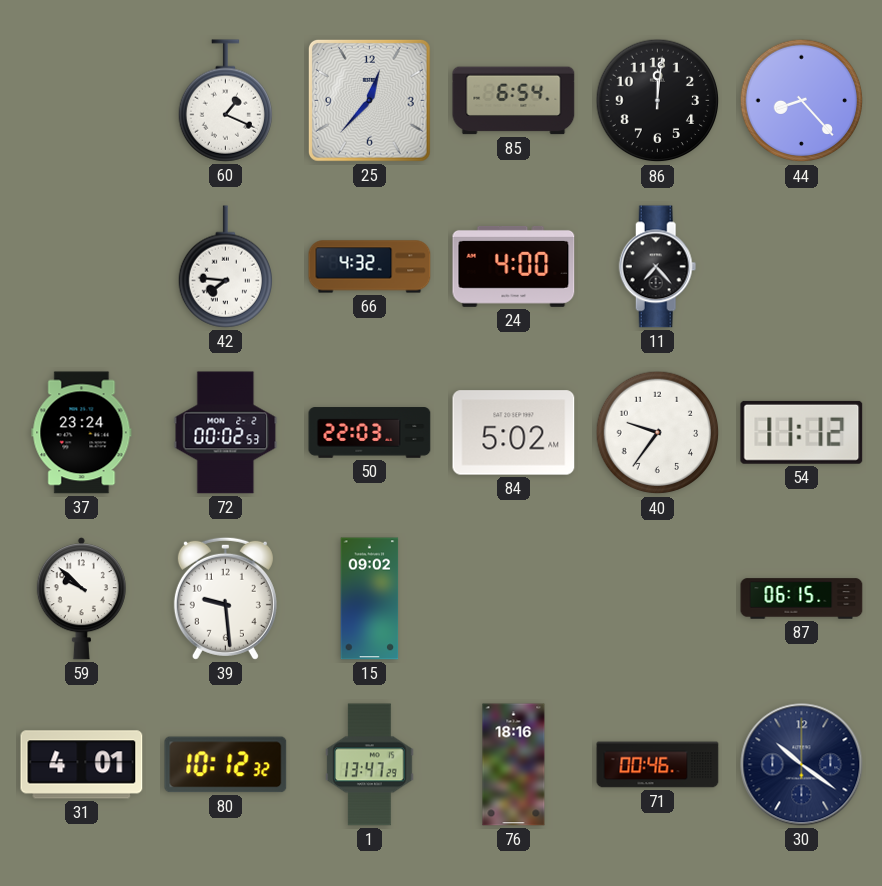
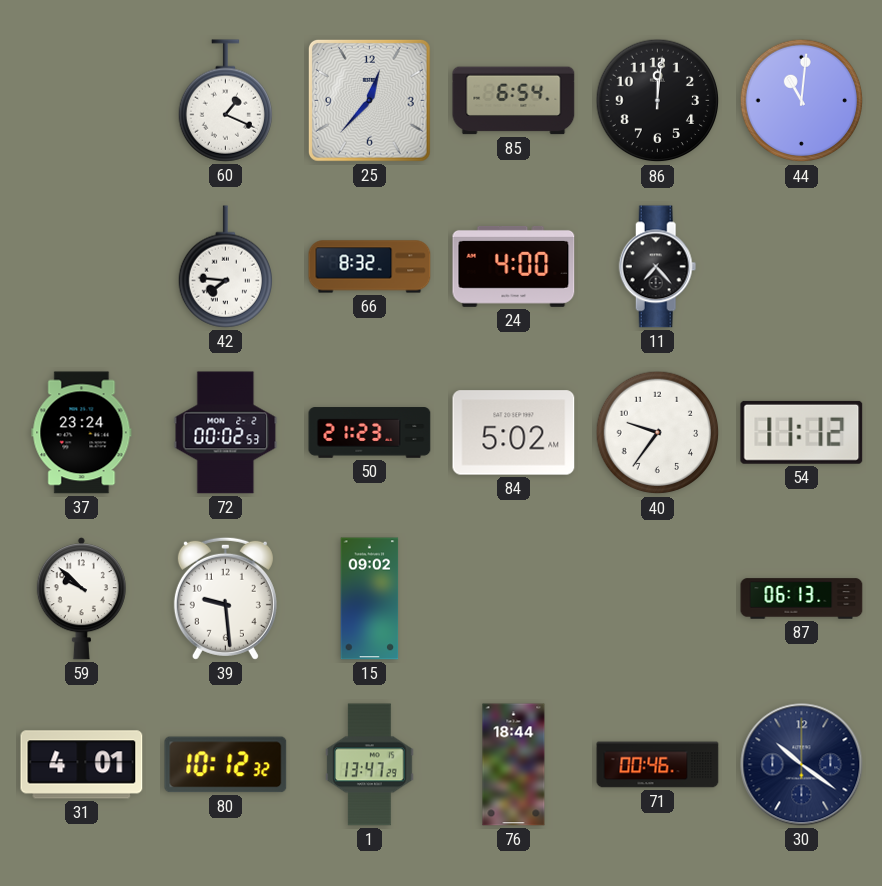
44: 8:23 -> 11:01
66: 4:32 -> 8:32
50: 22:03 -> 21:23
87: 06:15 -> 06:13
76: 18:16 -> 18:44
